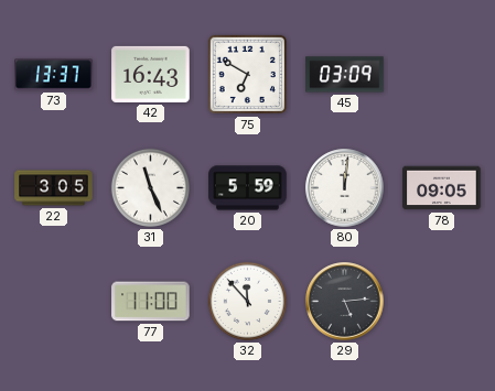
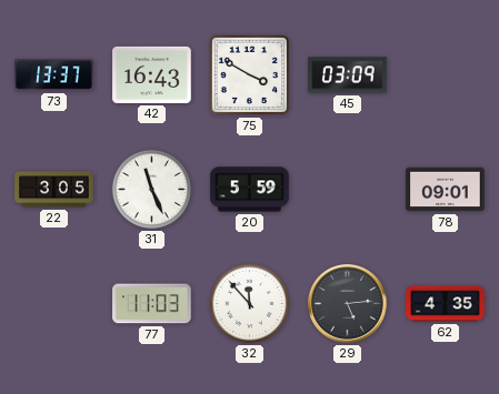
75: 6:50 -> 3:50
80: 12:01 -> none
78: 09:05 -> 09:01
77: 11:00 -> 11:03
62: none -> 4:35
